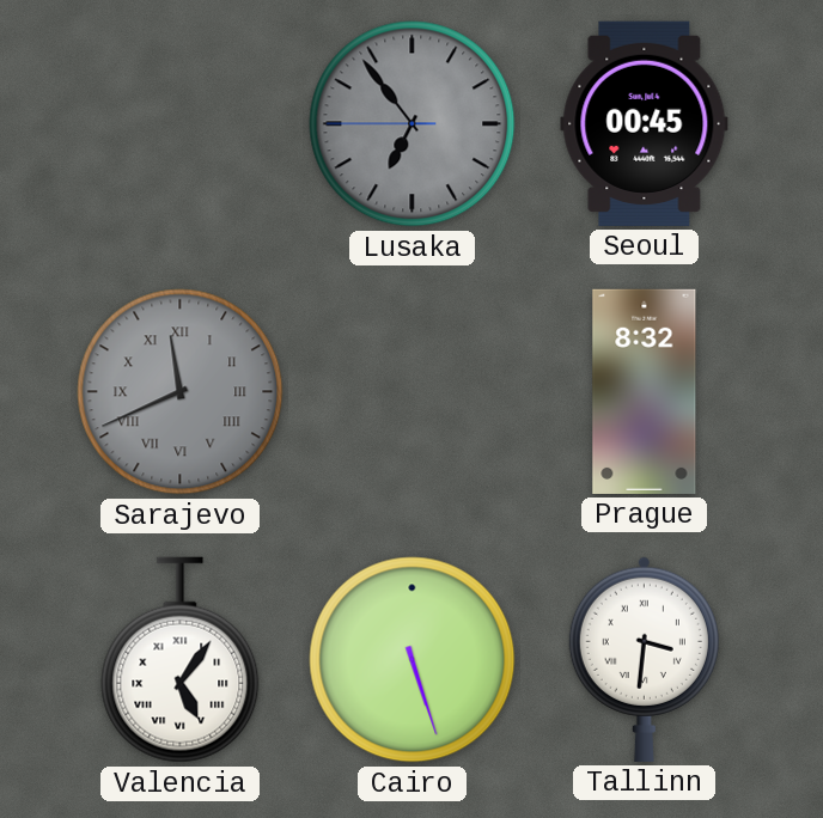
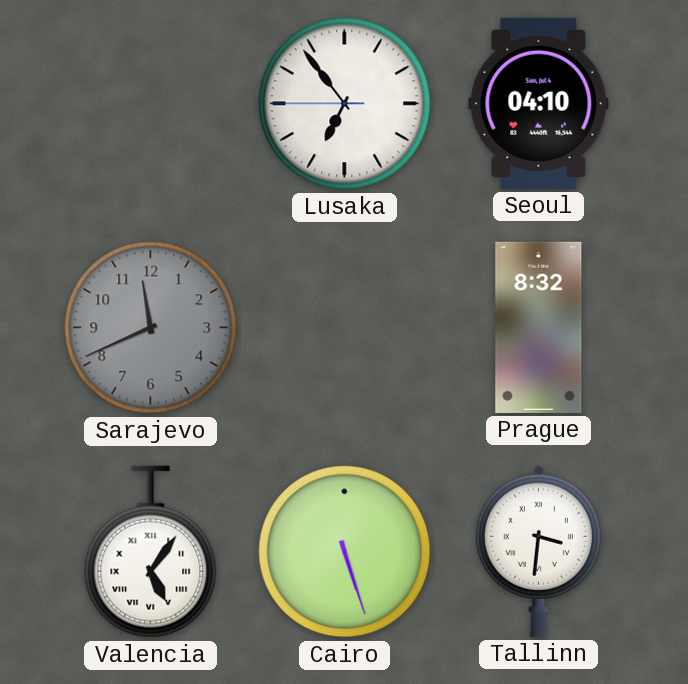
Lusaka dial: grey -> white
Seoul: 00:45 -> 04:10
Sarajevo numerals: Roman -> Arabic
